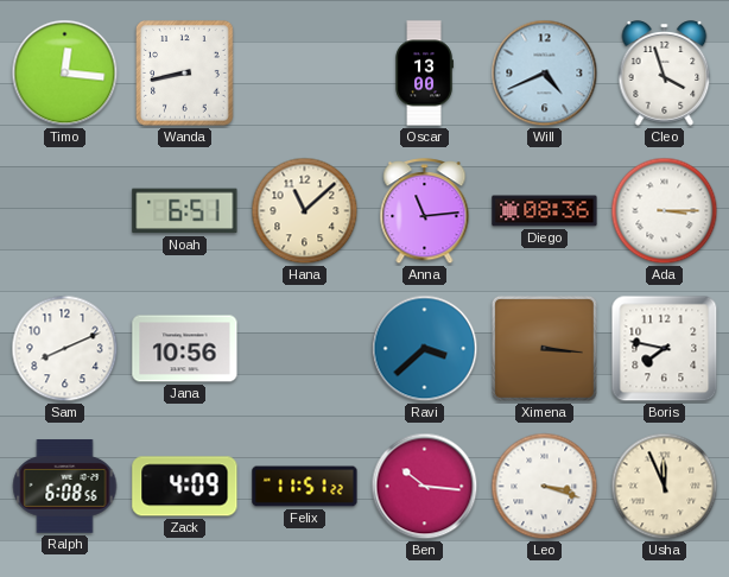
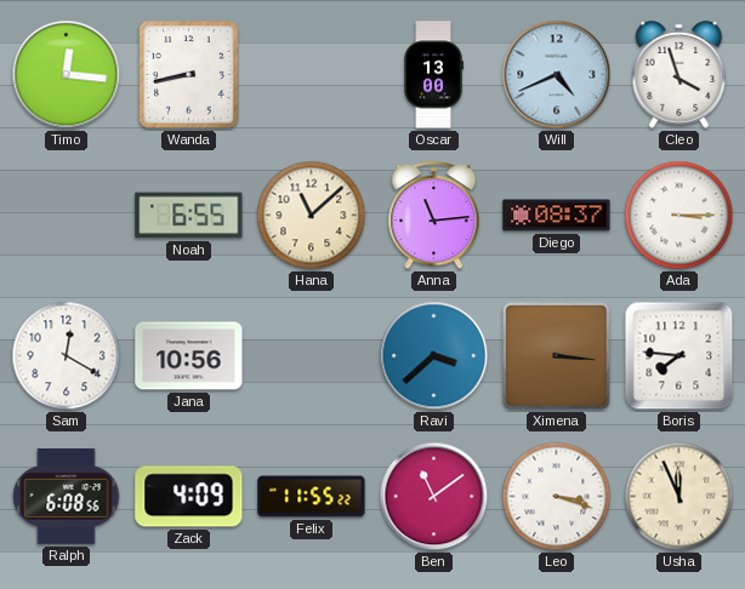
Noah: 6:51 -> 6:55
Diego: 08:36 -> 08:37
Sam: 8:11 -> 12:20
Boris: 7:47 -> 7:46
Felix: 11:51 -> 11:55
Ben: 10:16 -> 11:09
